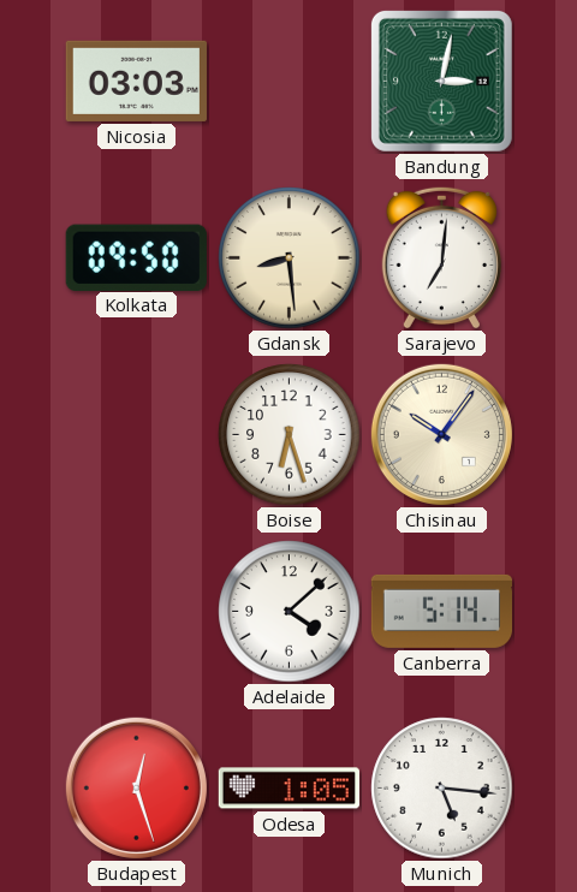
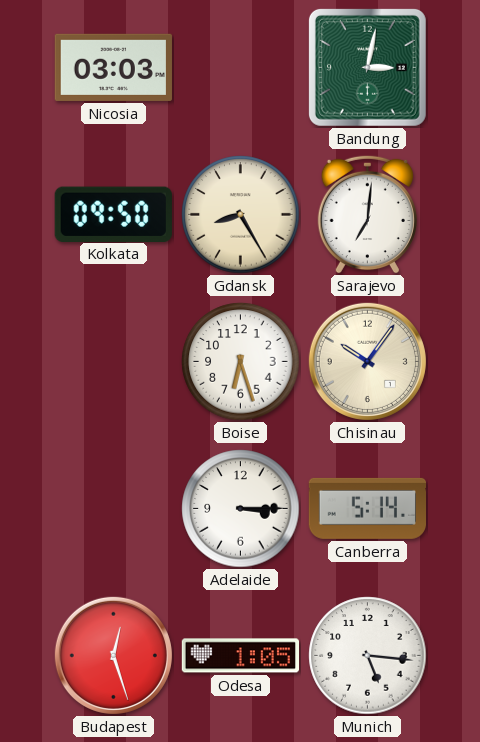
Gdansk: 8:29 -> 8:25
Adelaide: 4:08 -> 3:15
